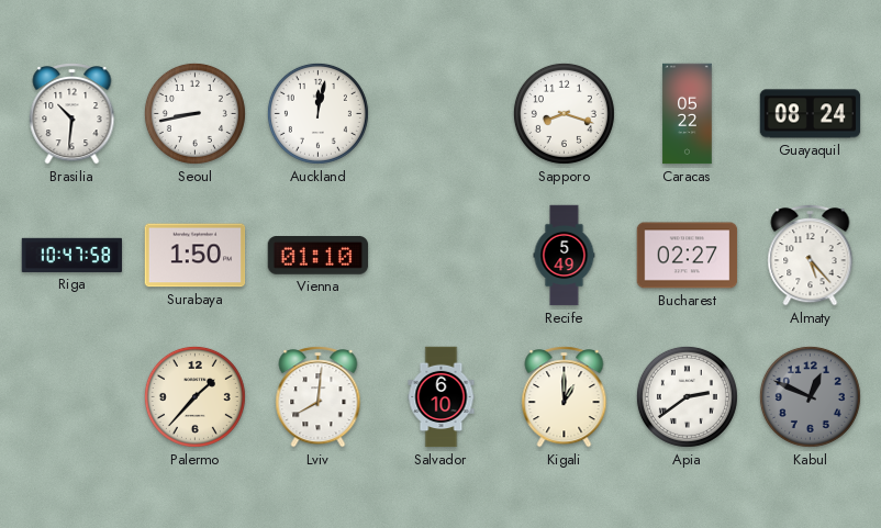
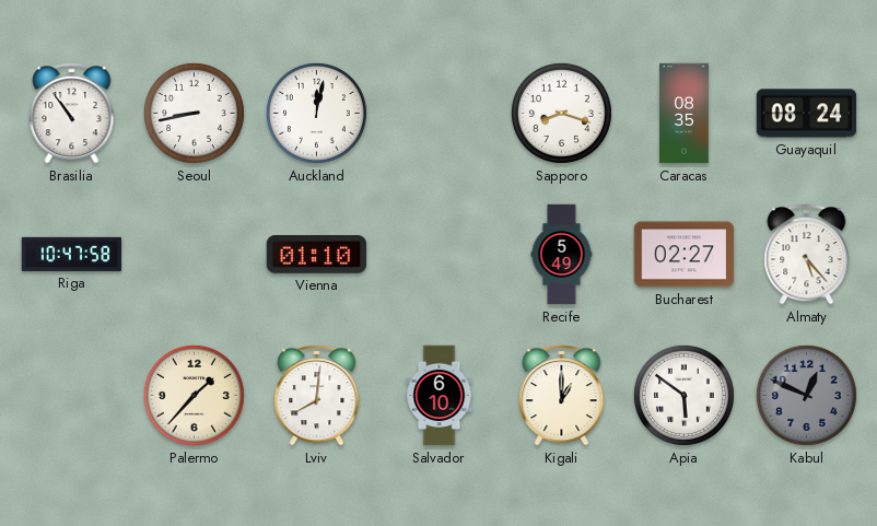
Brasilia: 10:31 -> 10:54
Caracas: 05:22 -> 08:35
Surabaya: 1:50 -> none
Apia: 2:39 -> 5:51
